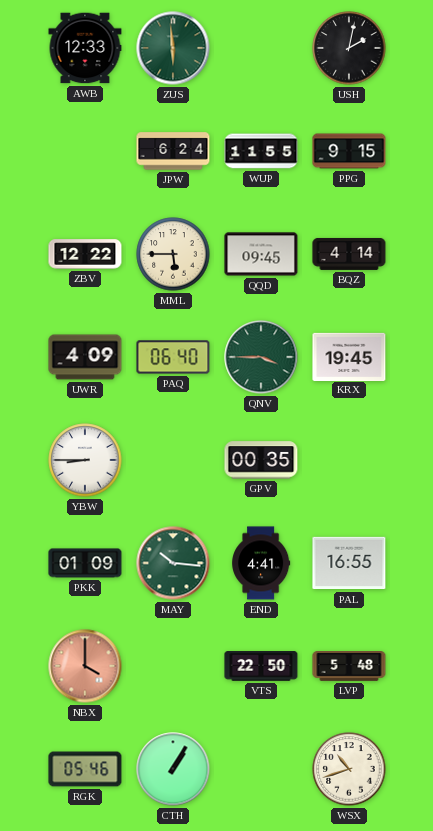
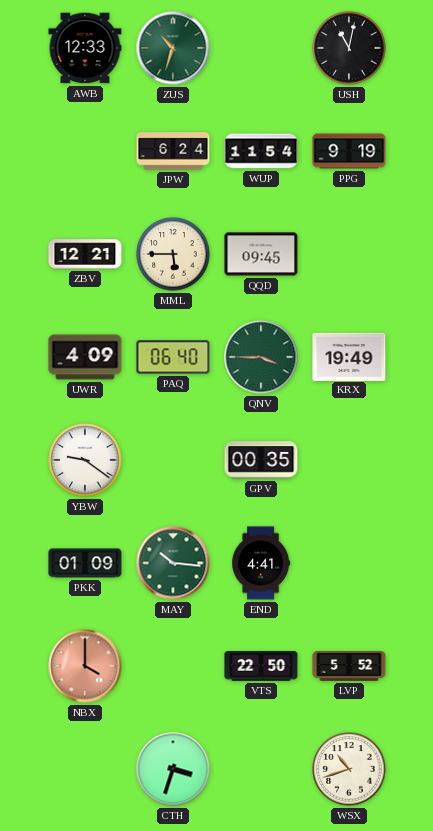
ZUS: 5:59 -> 10:33
USH: 2:02 -> 11:02
WUP: 11:55 -> 11:54
PPG: 9:15 -> 9:19
ZBV: 12:22 -> 12:21
BQZ: 4:14 -> none
KRX: 19:45 -> 19:49
YBW: 8:45 -> 9:21
PAL: 16:55 -> none
LVP: 5:48 -> 5:52
RGK: 05:46 -> none
CTH: 1:05 -> 3:33
